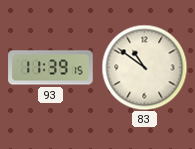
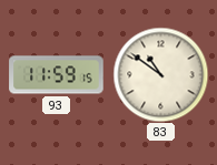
93: 11:39 -> 11:59
